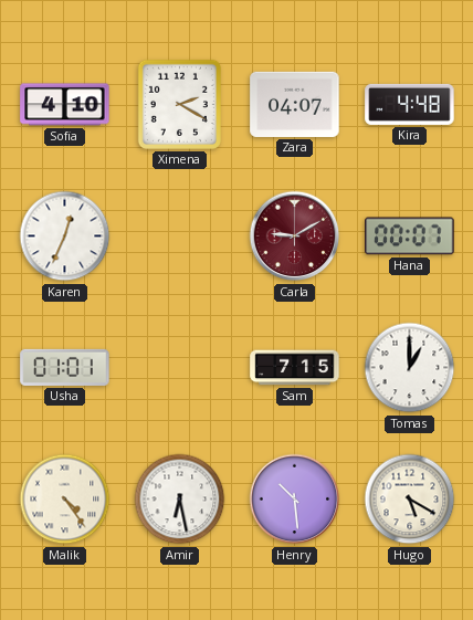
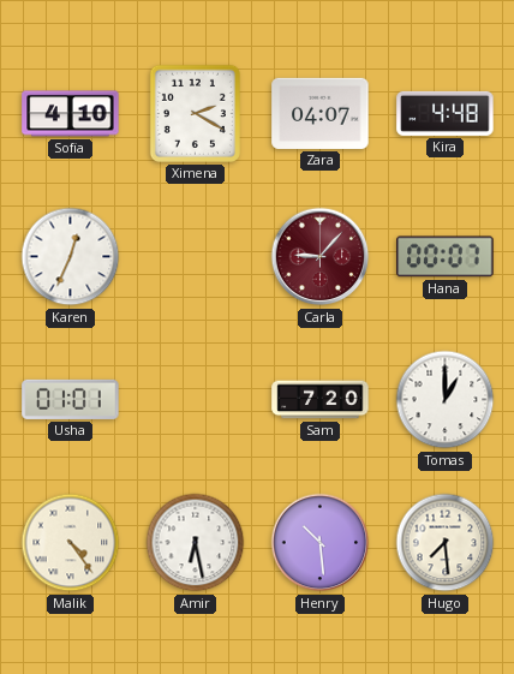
Carla: 9:10 -> 9:07
Sam: 7:15 -> 7:20
Hugo: 5:20 -> 7:29
